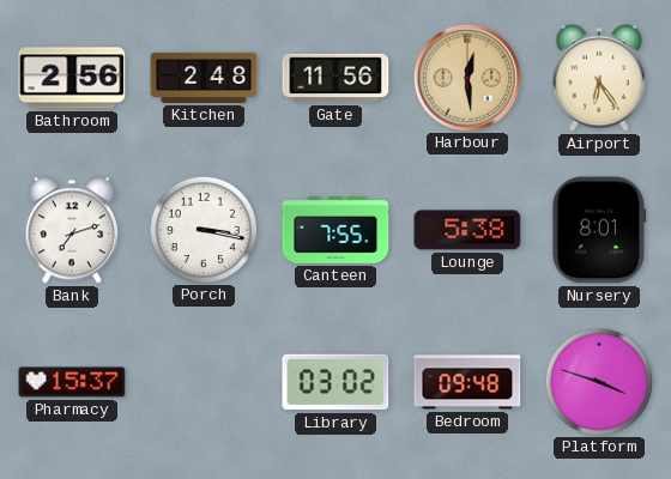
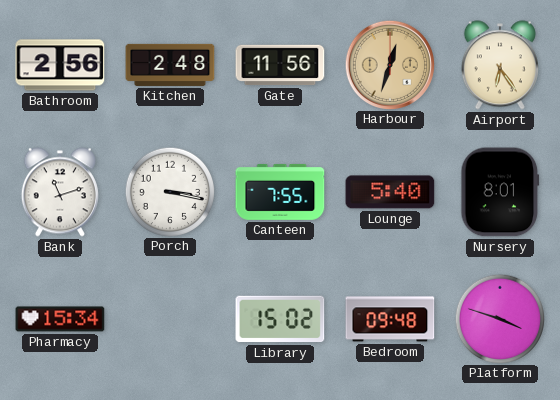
Harbour: 12:29 -> 12:33
Bank: 7:12 -> 11:12
Lounge: 5:38 -> 5:40
Pharmacy: 15:37 -> 15:34
Library: 03:02 -> 15:02
